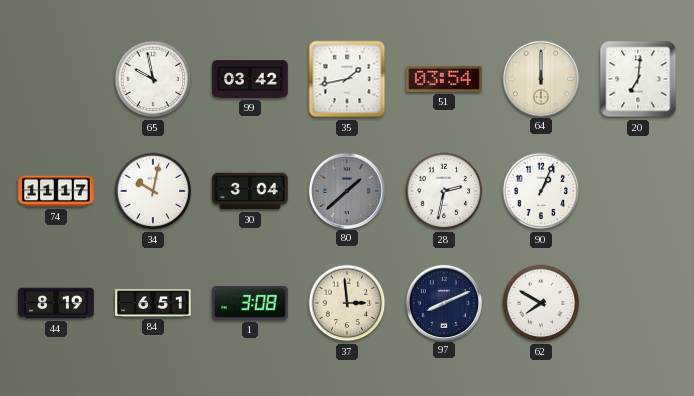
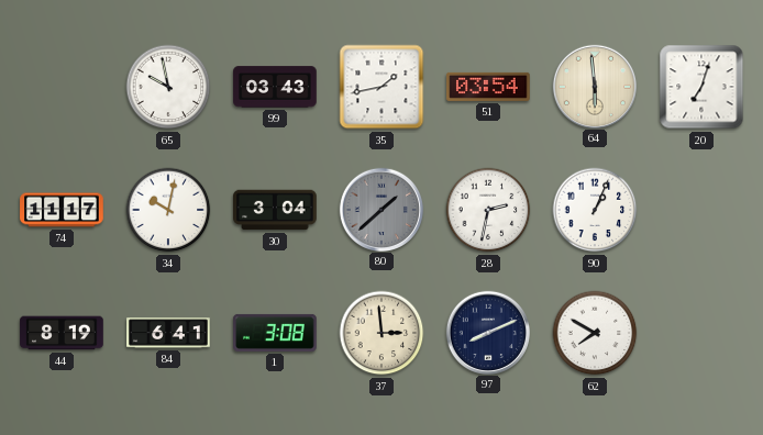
99: 03:42 -> 03:43
64: 12:00 -> 5:59
20: 7:01 -> 7:03
84: 6:51 -> 6:41
